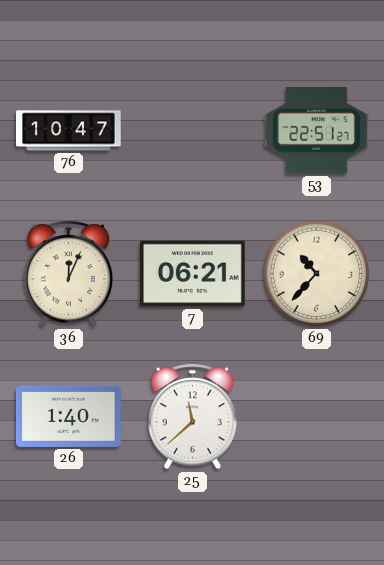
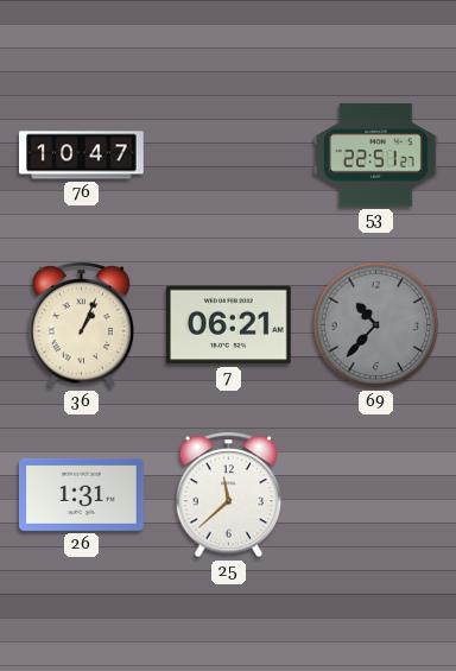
36: 12:04 -> 1:04
69 dial: cream -> grey
26: 1:40 -> 1:31
